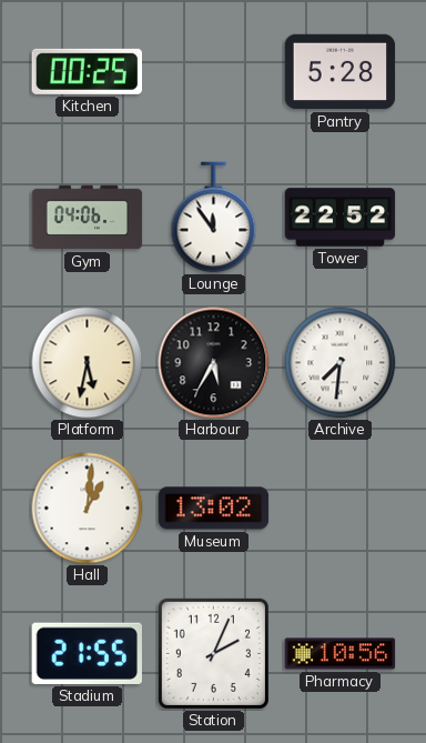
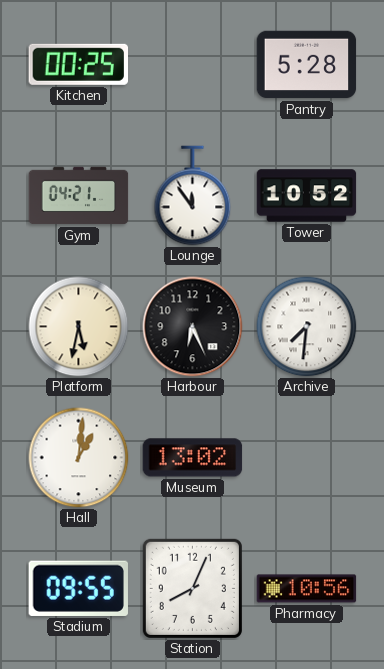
Gym: 04:06 -> 04:21
Tower: 22:52 -> 10:52
Harbour: 5:35 -> 6:26
Stadium: 21:55 -> 09:55
Station: 2:04 -> 8:04
